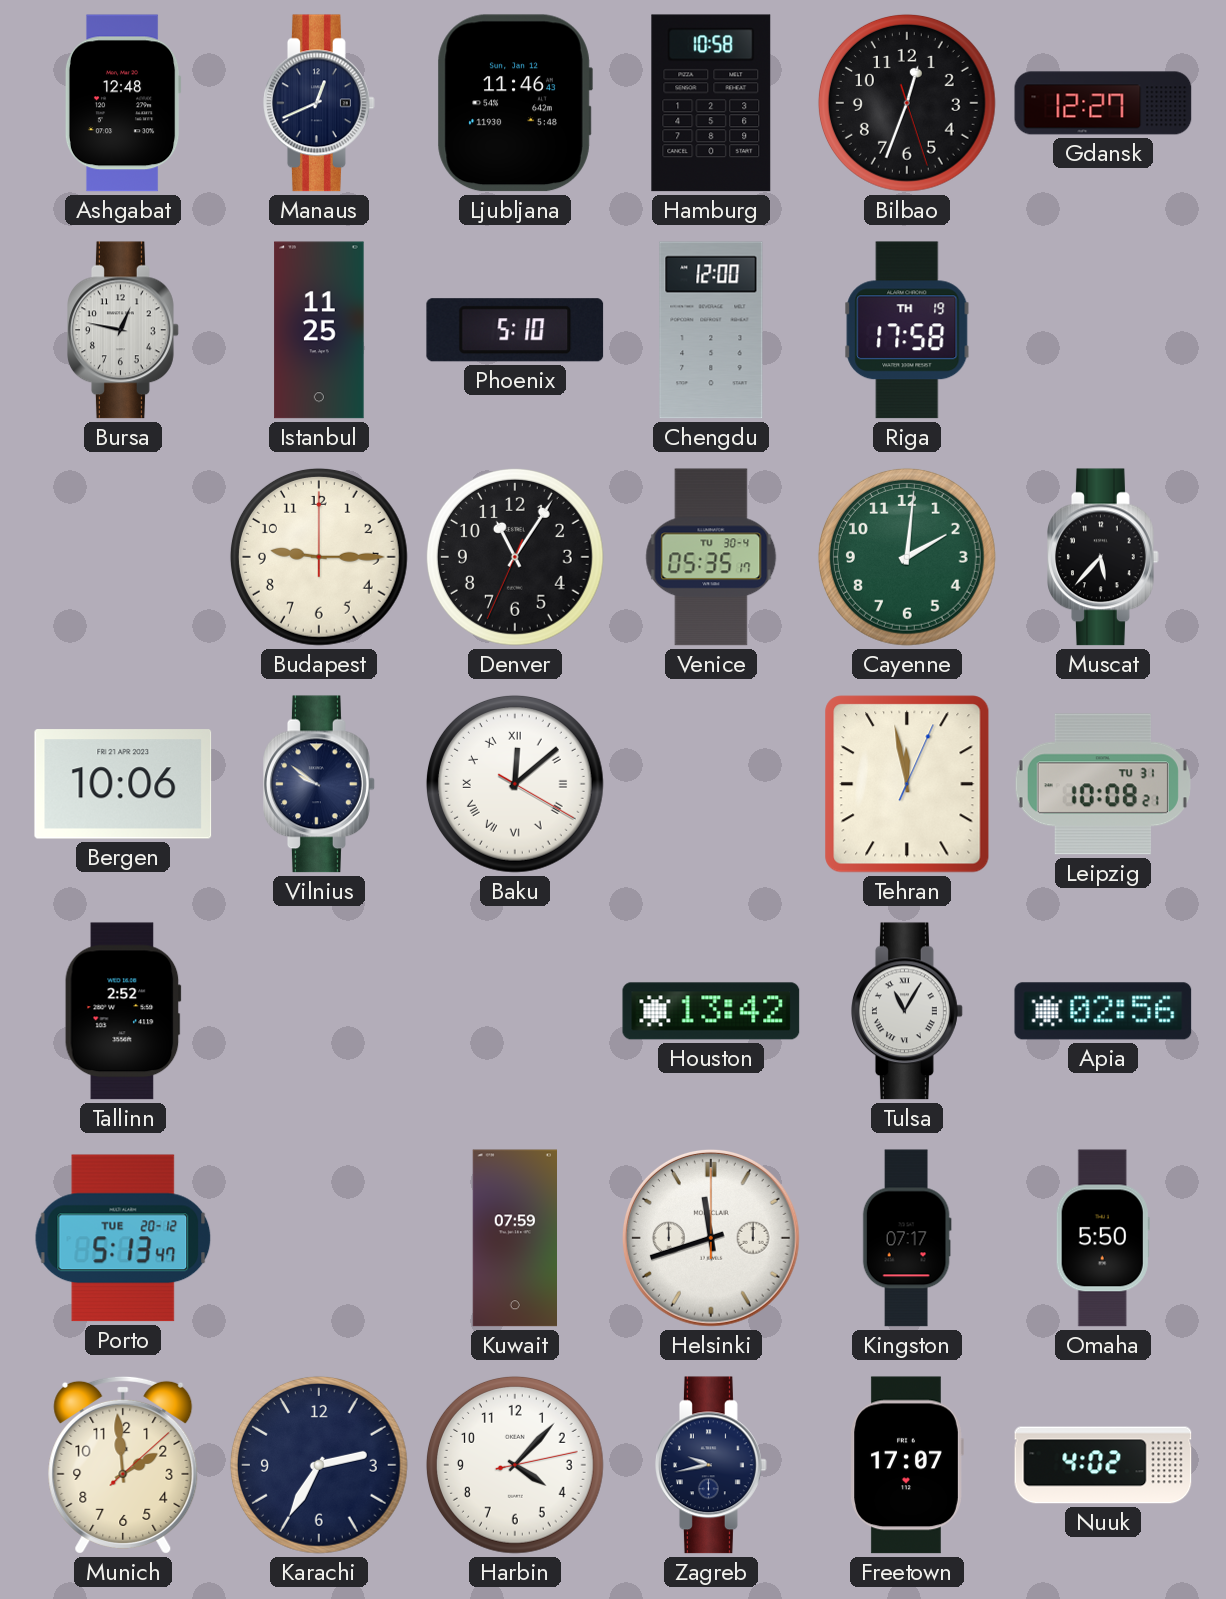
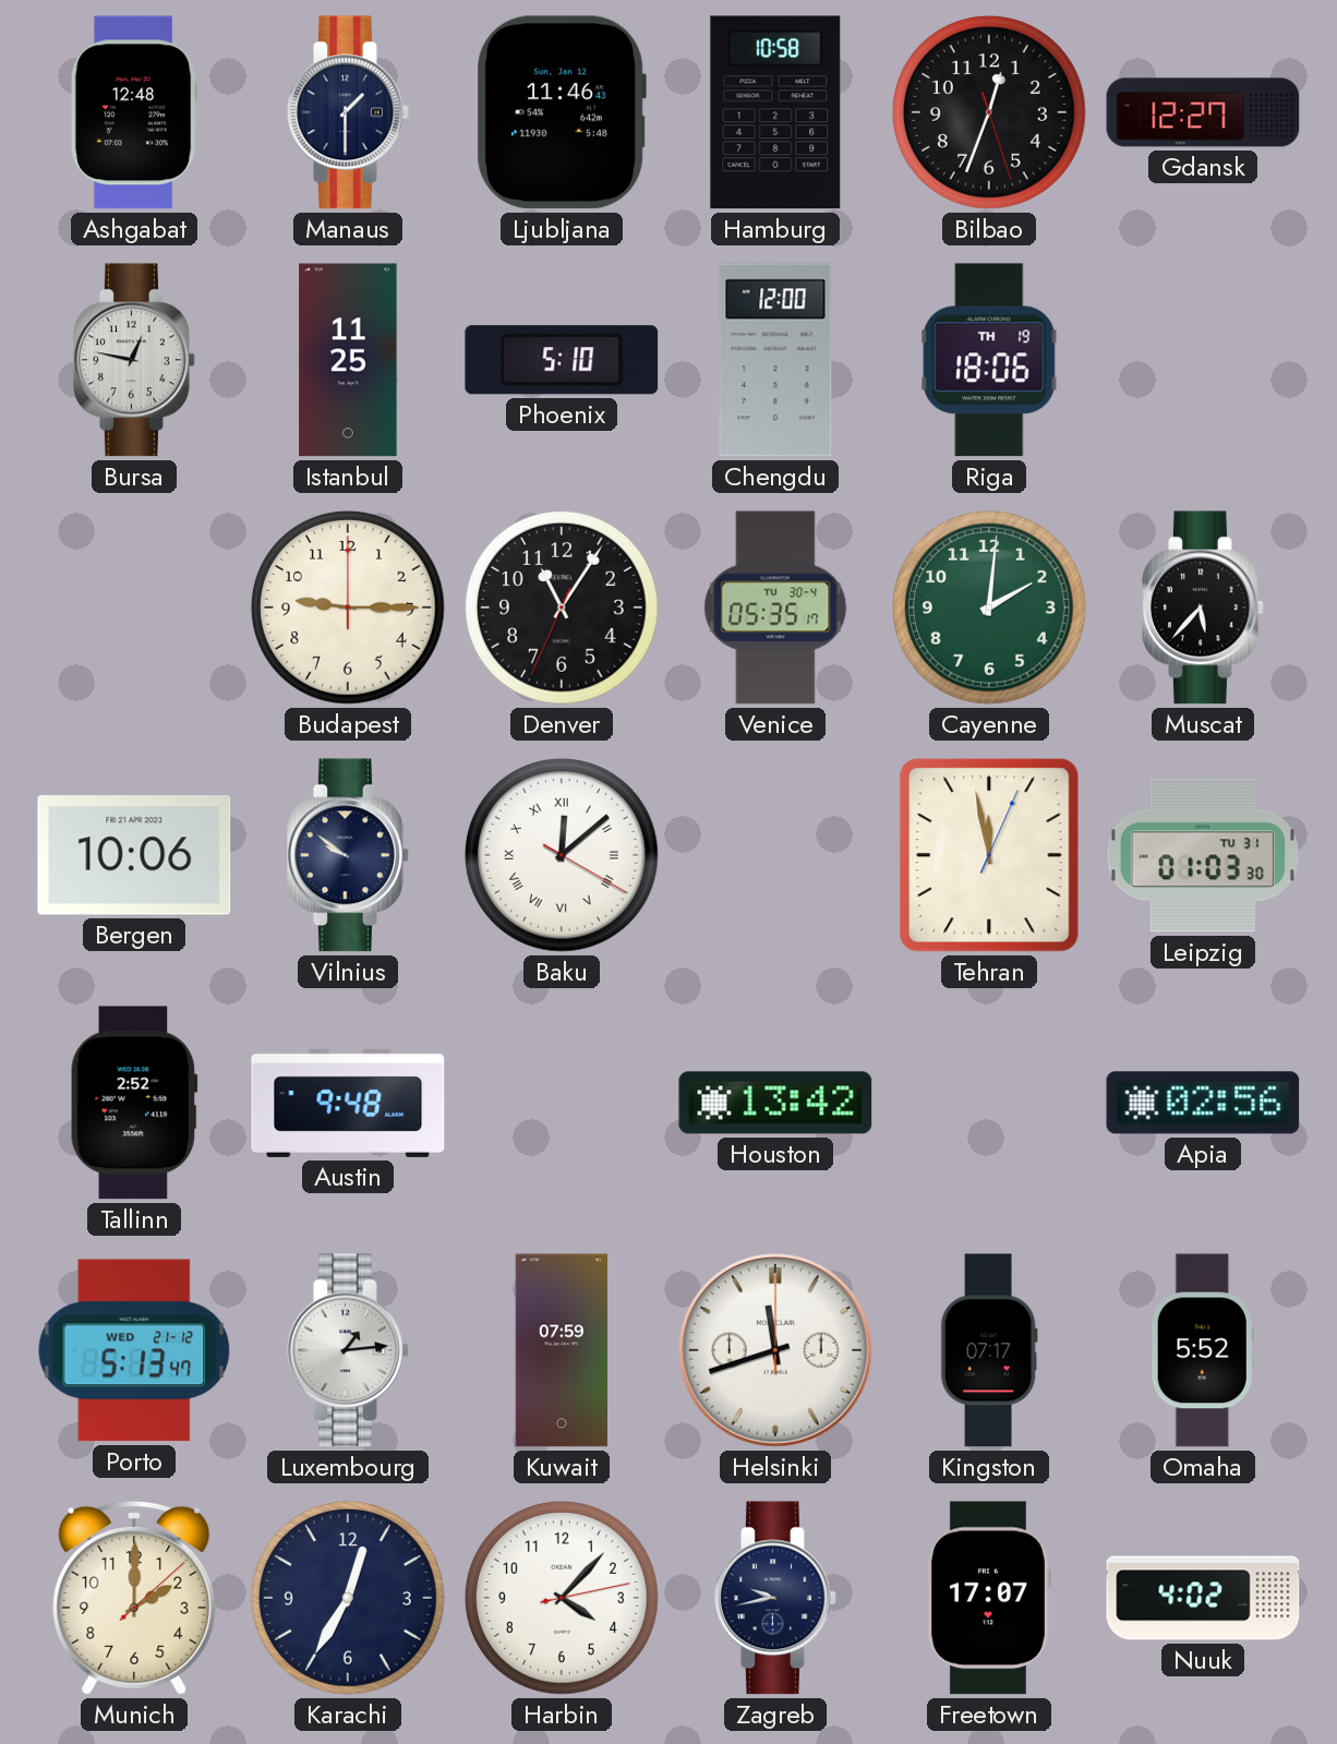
Manaus: 12:41 -> 1:30
Riga: 17:58 -> 18:06
Leipzig: 10:08 -> 01:03
Austin: none -> 9:48
Tulsa: 11:05 -> none
Porto date: TUE 20-12 -> WED 21-12
Luxembourg: none -> 1:14
Omaha: 5:50 -> 5:52
Munich: 1:59 -> 2:00
Karachi: 2:35 -> 12:35
